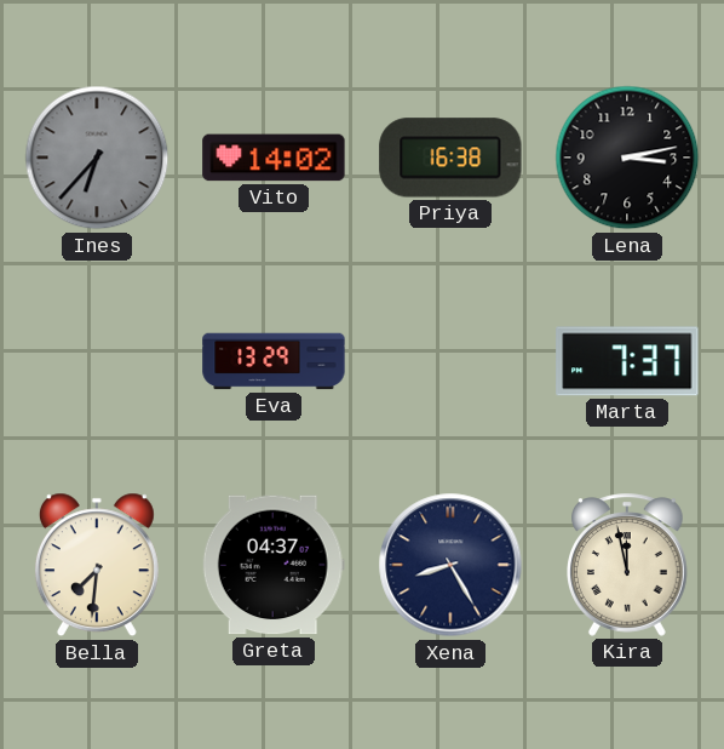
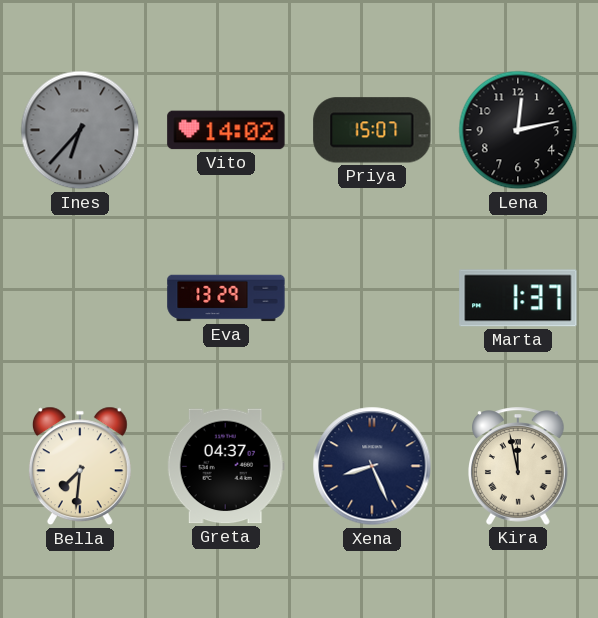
Priya: 16:38 -> 15:07
Lena: 3:13 -> 12:13
Marta: 7:37 -> 1:37
Xena: 8:25 -> 8:26
